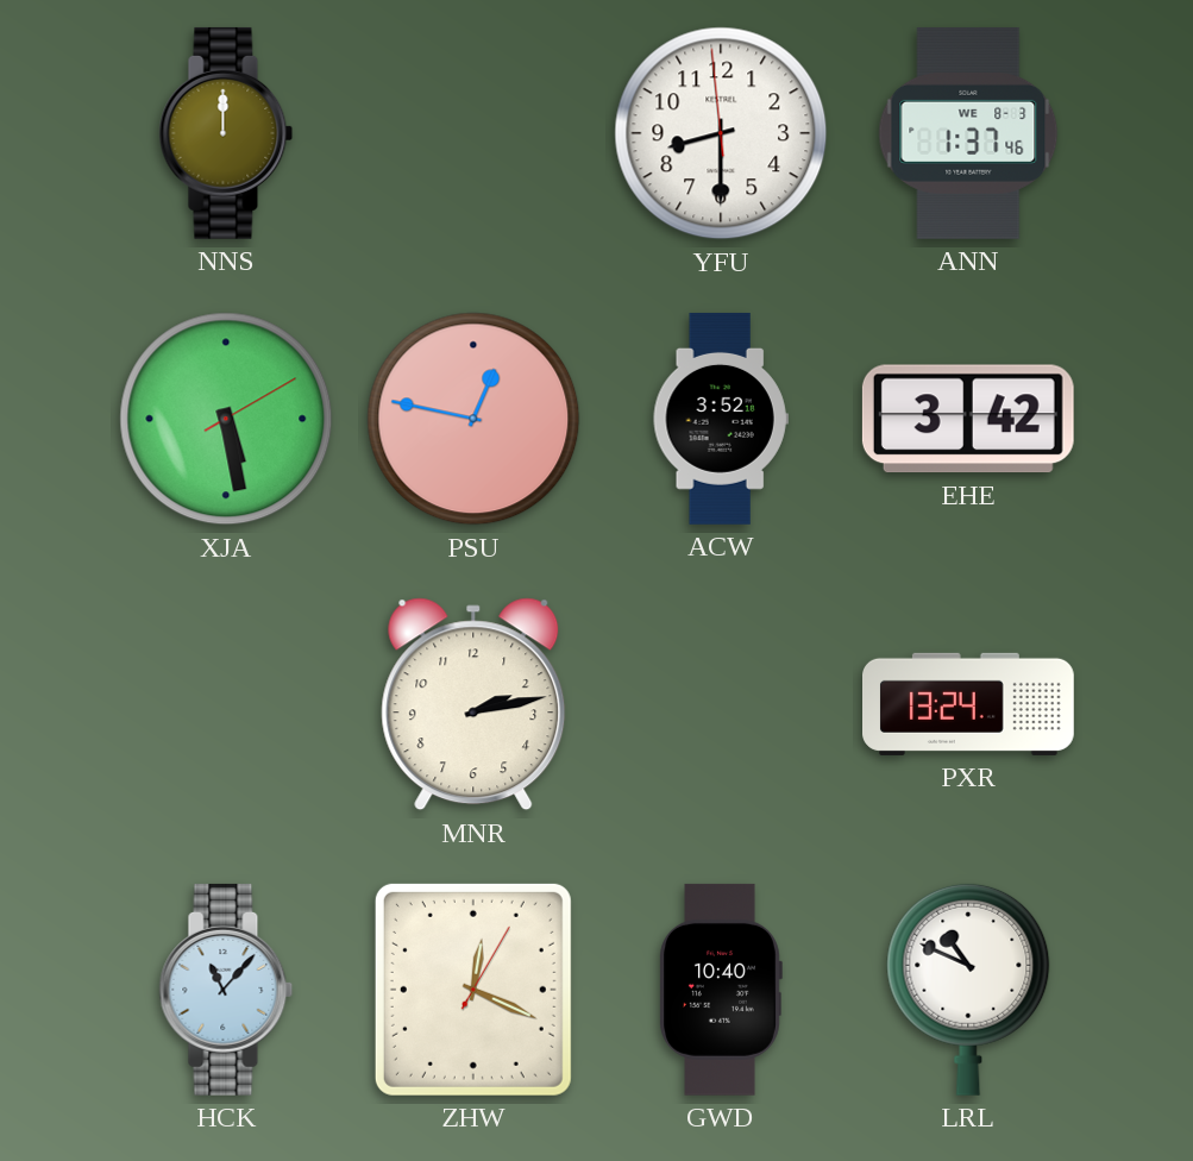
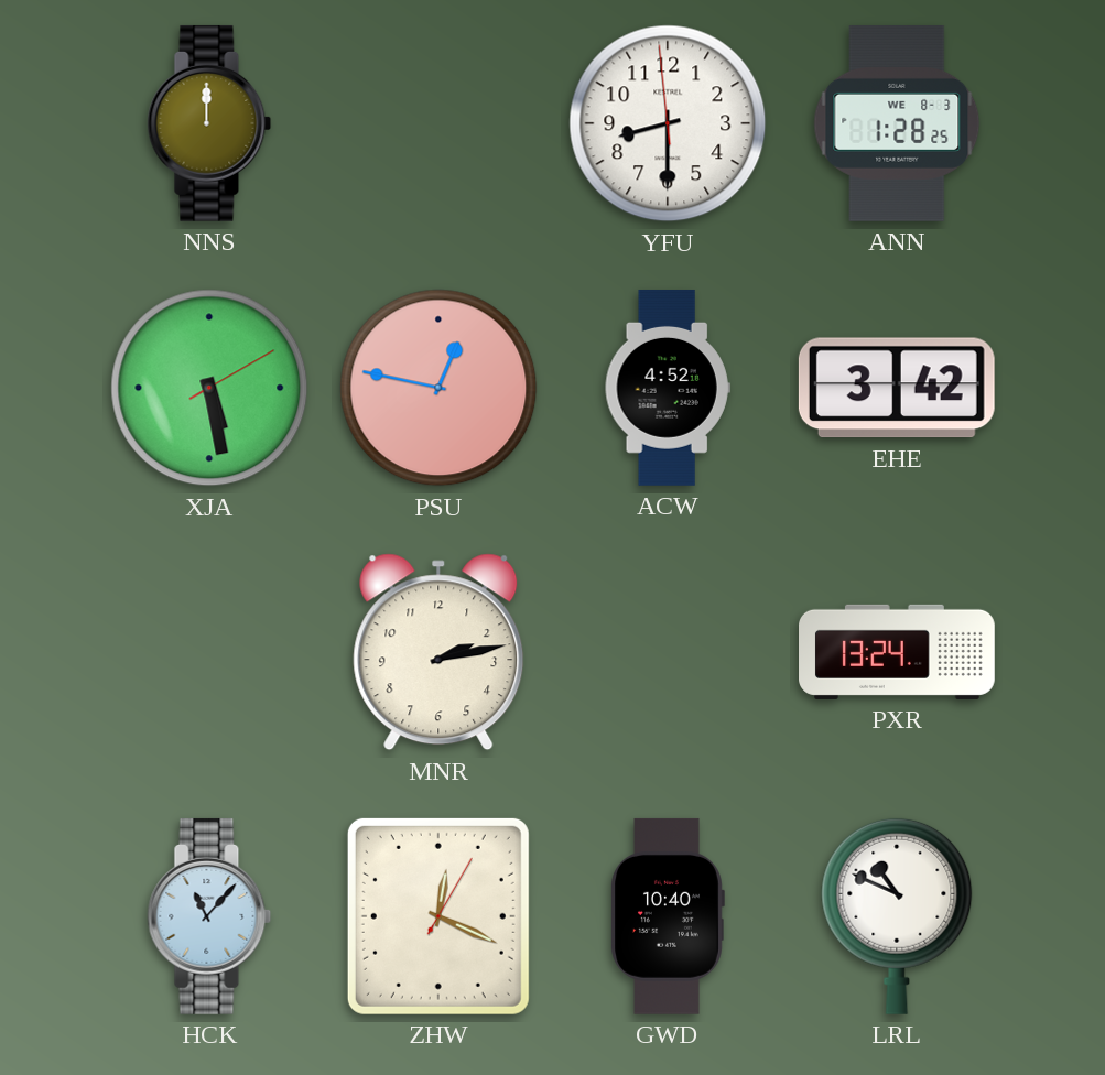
ANN: 1:37 -> 1:28
ACW: 3:52 -> 4:52
